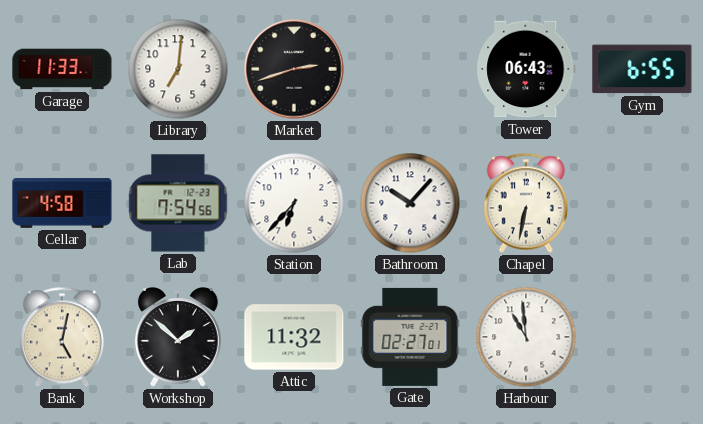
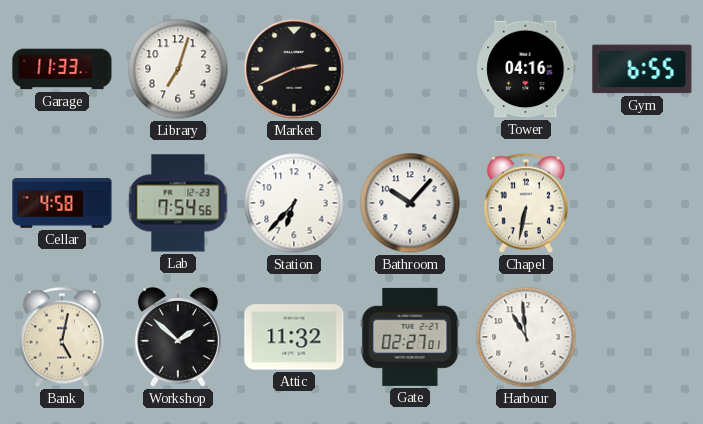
Library: 7:01 -> 7:03
Market: 2:42 -> 2:41
Tower: 06:43 -> 04:16
